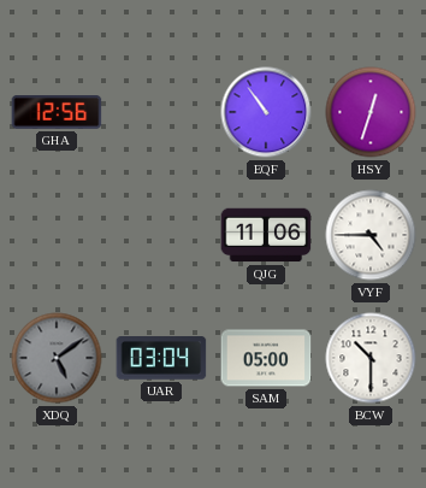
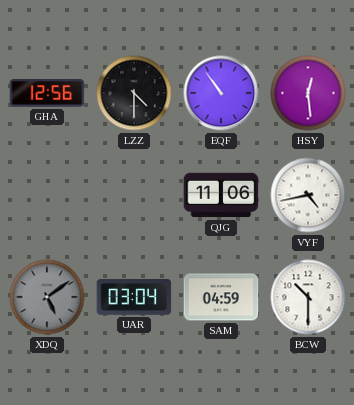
LZZ: none -> 4:30
HSY: 12:33 -> 12:29
VYF: 4:45 -> 4:43
SAM: 05:00 -> 04:59
